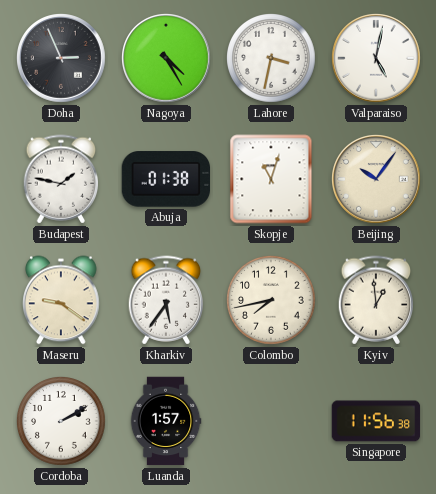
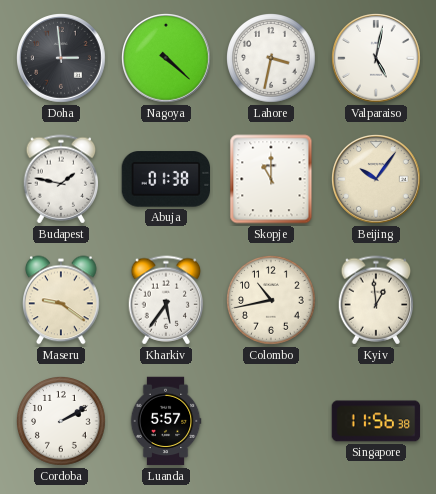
Doha: 2:56 -> 2:59
Nagoya: 4:25 -> 4:22
Skopje: 11:03 -> 11:00
Colombo: 7:43 -> 10:43
Luanda: 1:57 -> 5:57
